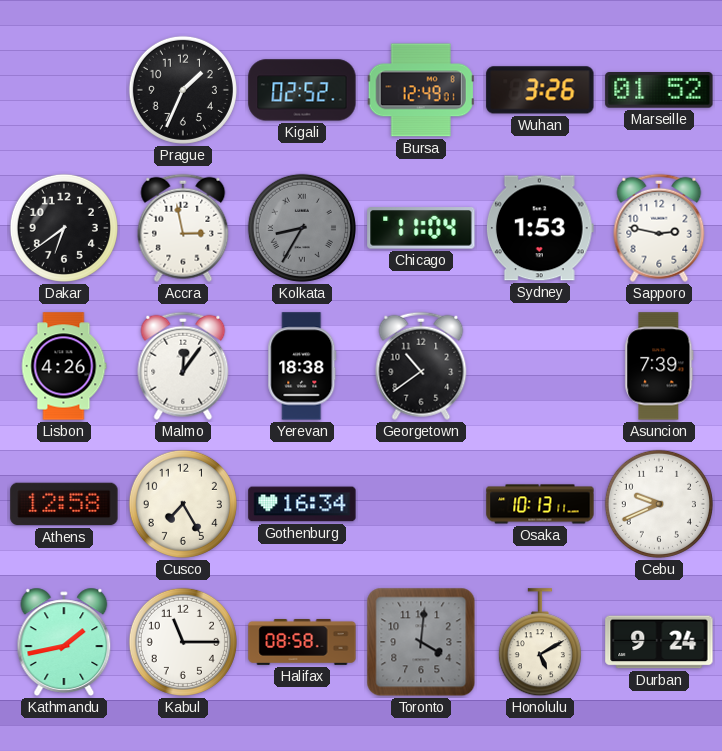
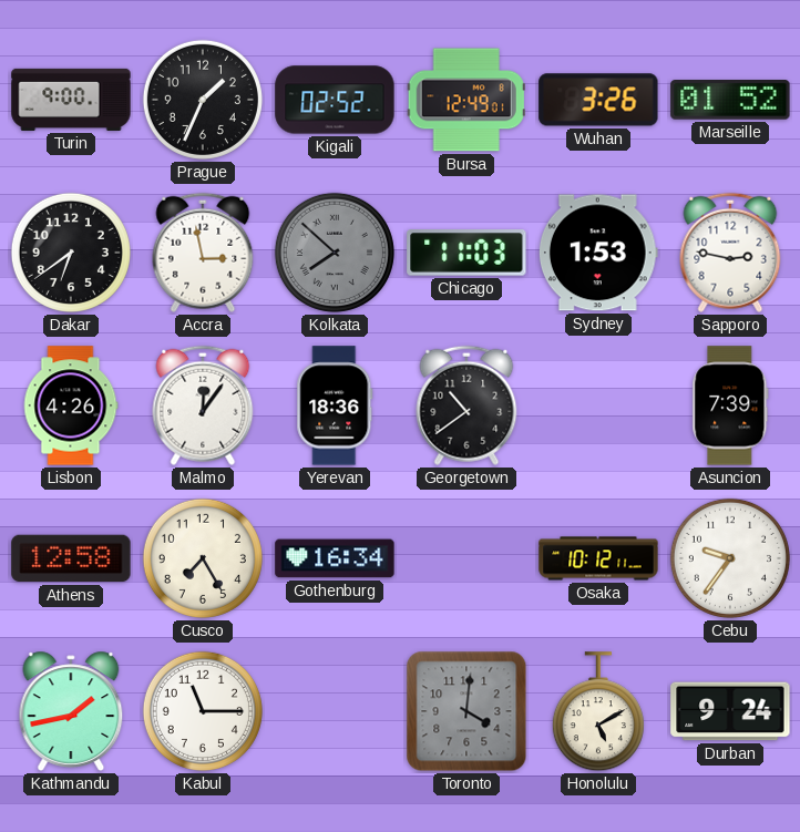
Turin: none -> 9:00
Kolkata: 8:35 -> 7:52
Chicago: 11:04 -> 11:03
Yerevan: 18:38 -> 18:36
Osaka: 10:13 -> 10:12
Cebu: 9:41 -> 9:36
Halifax: 08:58 -> none
